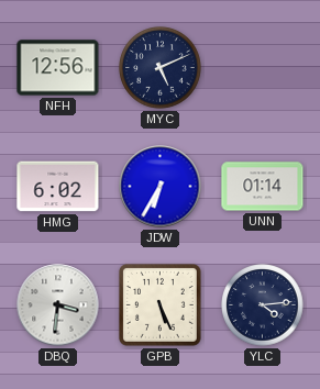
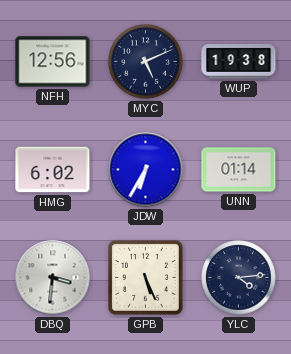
WUP: none -> 19:38
